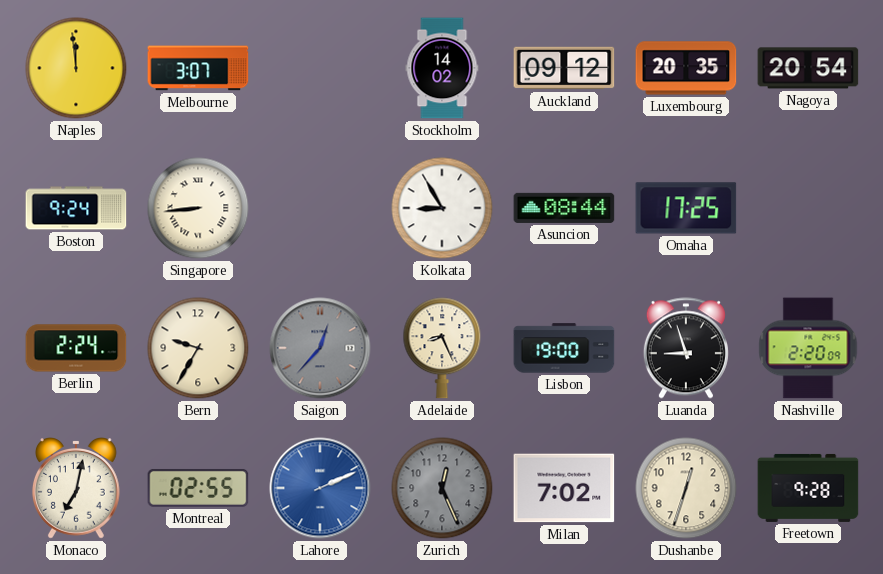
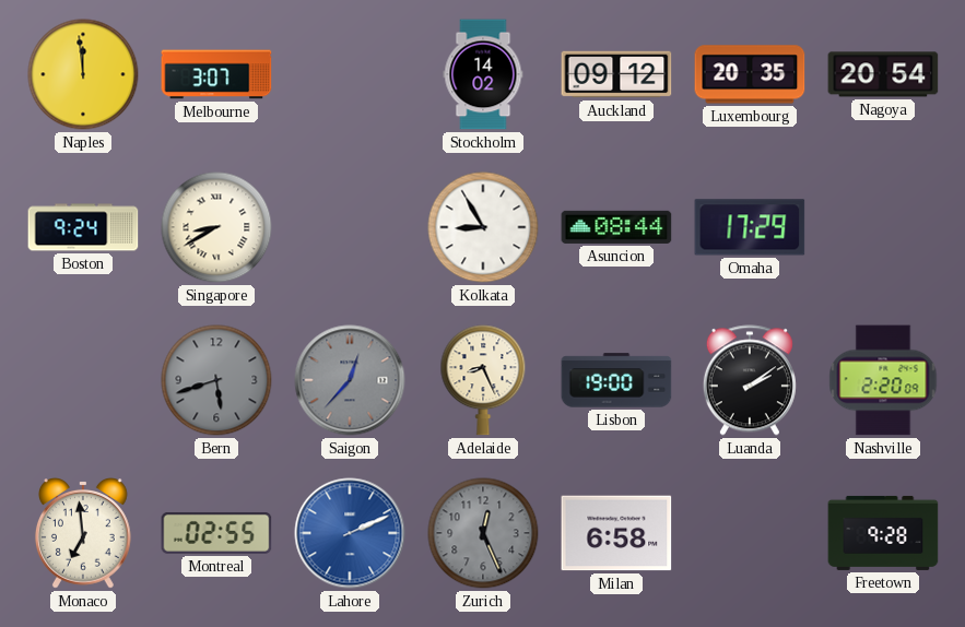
Singapore: 8:44 -> 8:40
Omaha: 17:25 -> 17:29
Berlin: 2:24 -> none
Bern: 9:35 -> 5:42
Bern dial: cream -> grey
Luanda: 8:57 -> 2:09
Monaco: 7:02 -> 6:59
Milan: 7:02 -> 6:58
Dushanbe: 12:33 -> none
